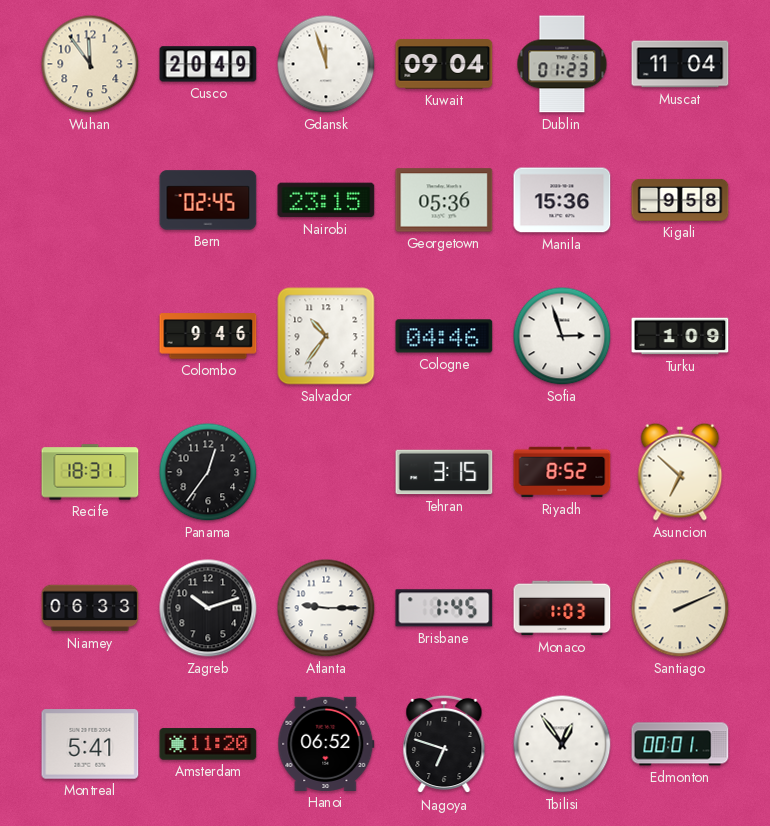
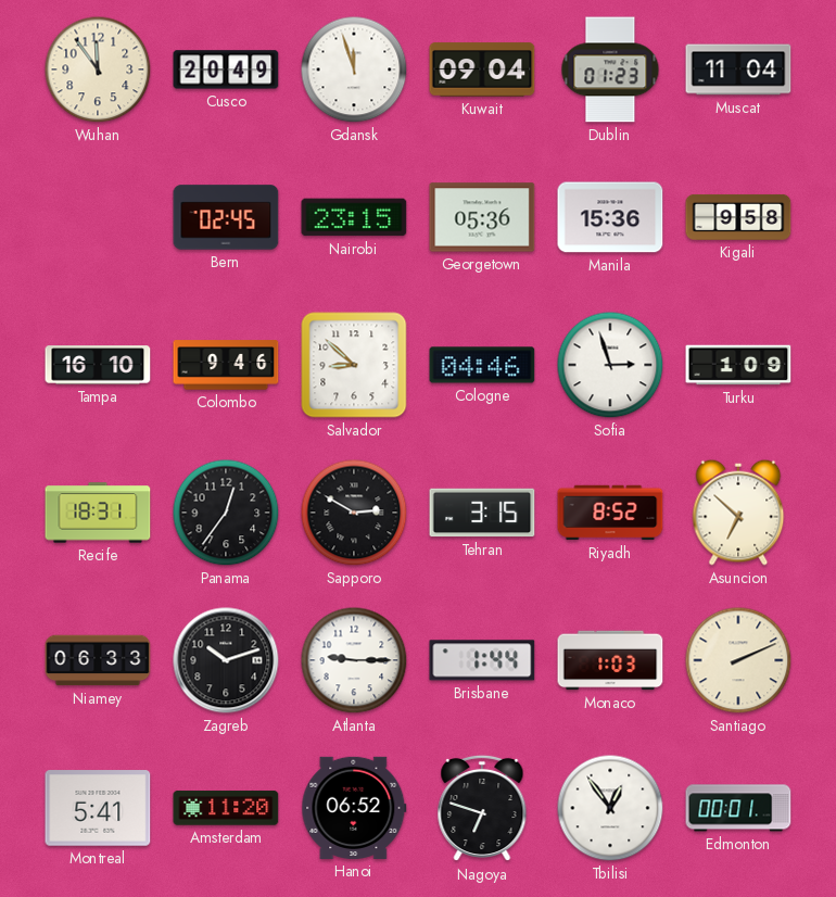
Tampa: none -> 16:10
Salvador: 10:36 -> 8:52
Sapporo: none -> 2:50
Brisbane: 1:45 -> 1:44
